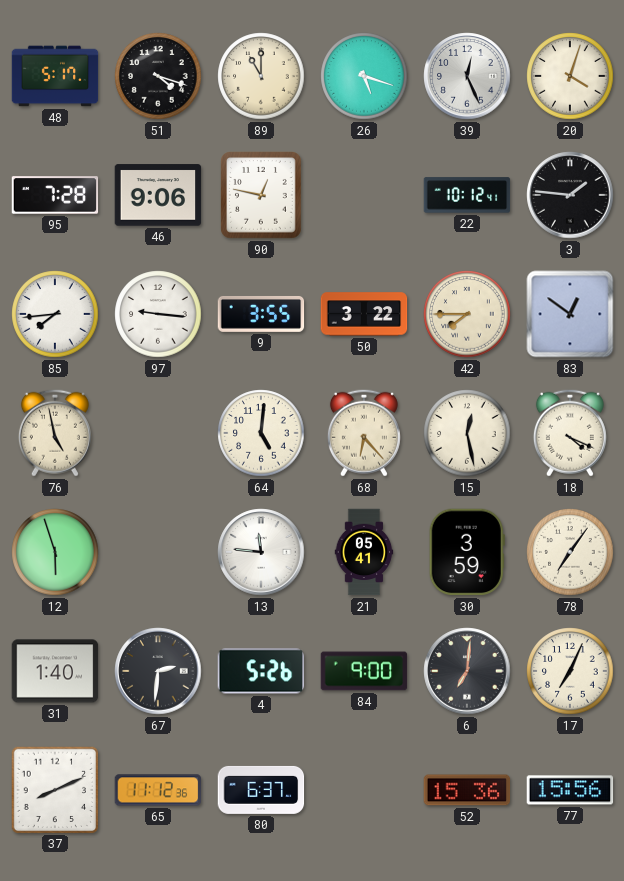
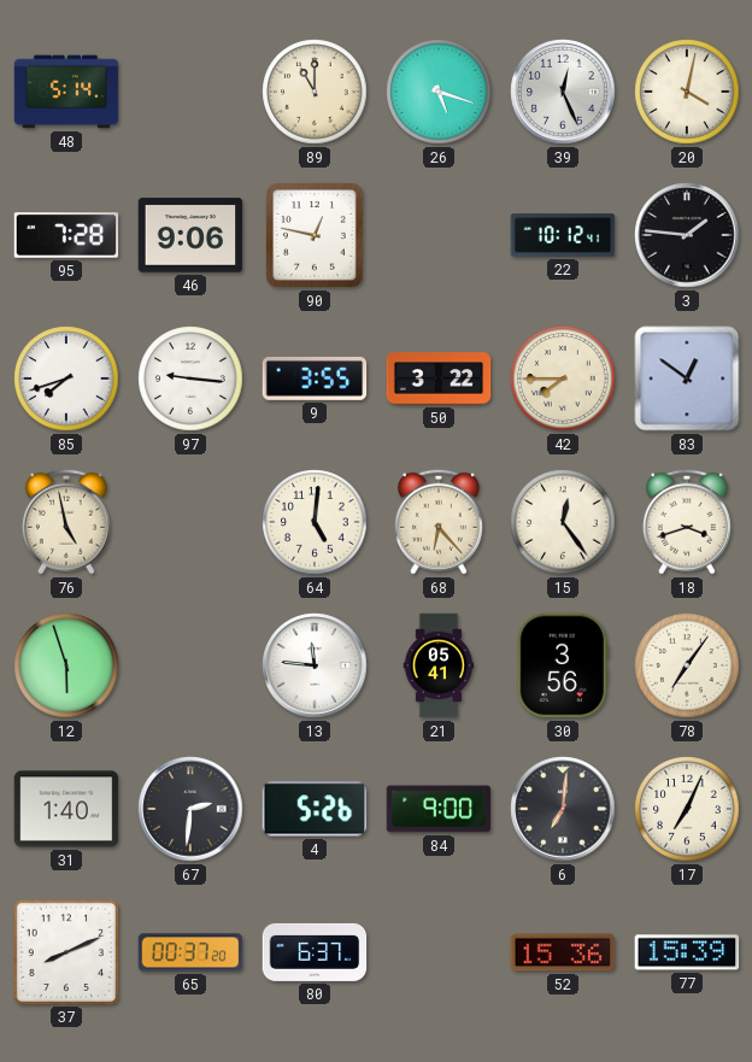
48: 5:17 -> 5:14
51: 4:18 -> none
20: 4:03 -> 4:02
85: 7:44 -> 7:42
15: 12:28 -> 12:24
18: 4:19 -> 3:42
30: 3:59 -> 3:56
65: 11:12 -> 00:37
77: 15:56 -> 15:39
